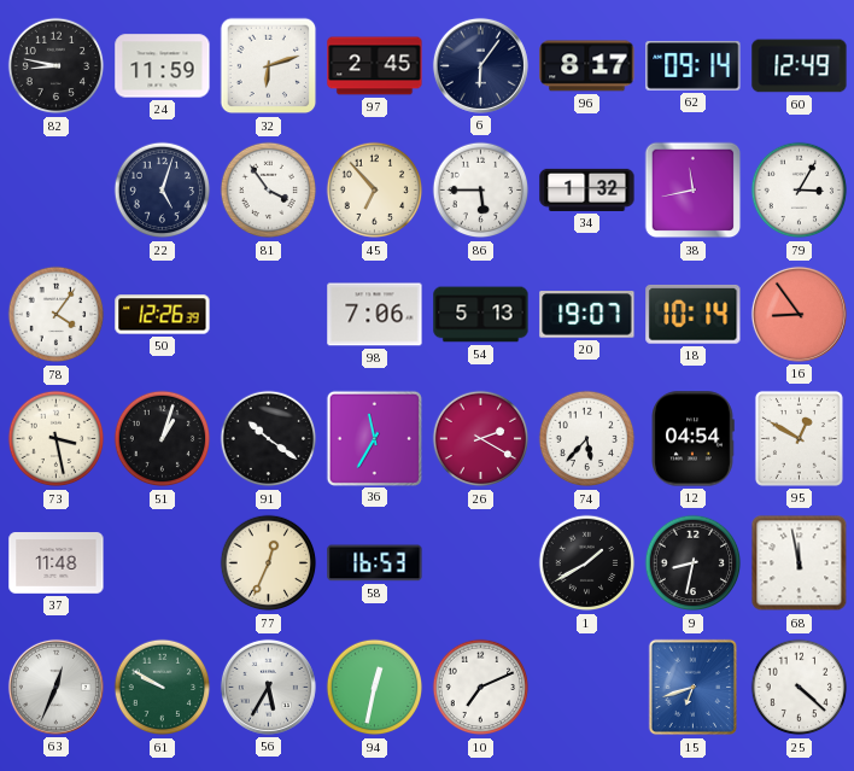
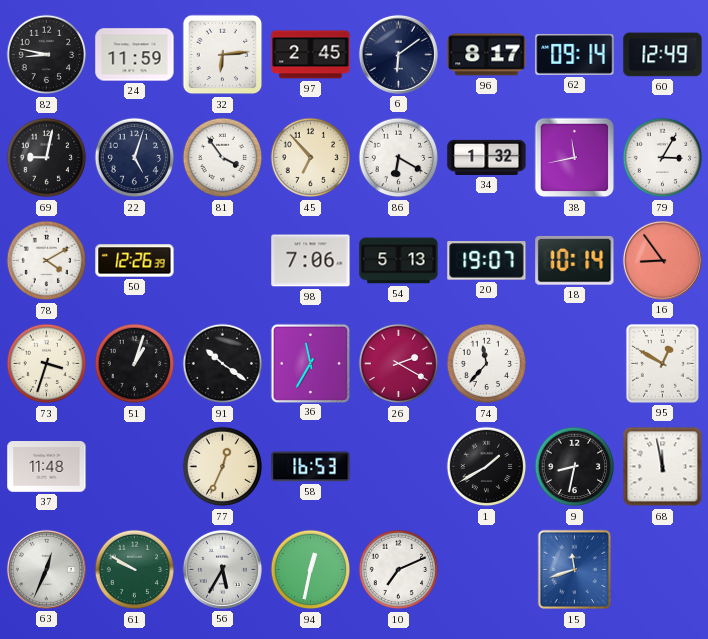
32: 6:12 -> 6:14
6: 6:06 -> 6:09
69: none -> 9:02
86: 5:45 -> 6:20
78: 4:06 -> 4:10
73: 3:28 -> 3:33
74: 5:37 -> 11:37
12: 04:54 -> none
15: 6:42 -> 11:42
25: 4:22 -> none
